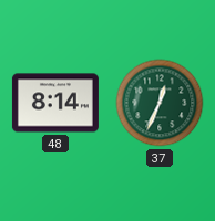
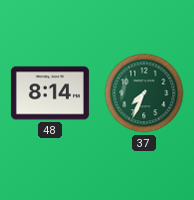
37: 12:34 -> 7:34
